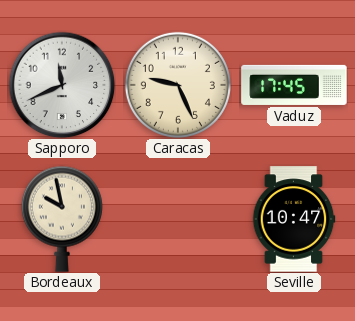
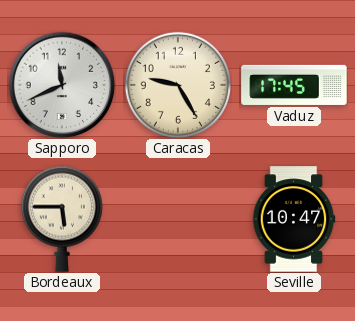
Caracas: 9:26 -> 9:25
Bordeaux: 9:58 -> 5:45
